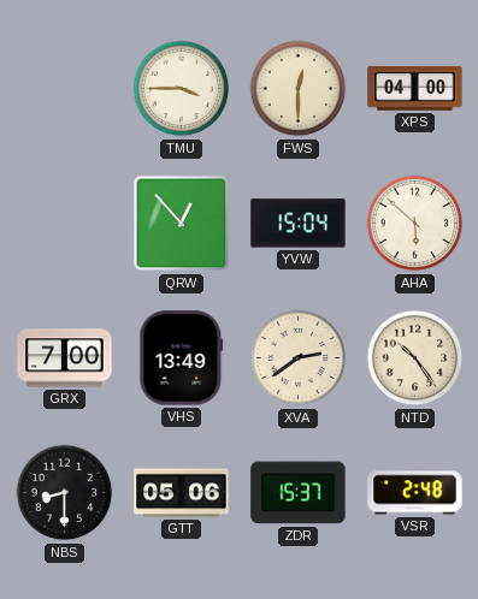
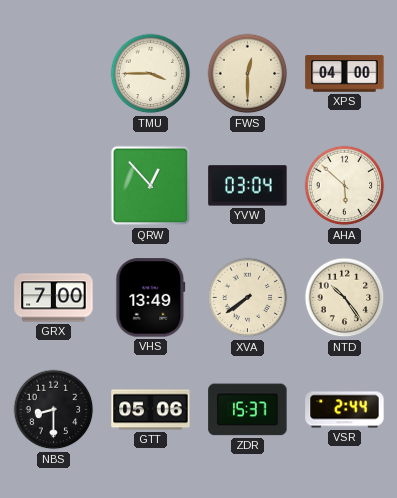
YVW: 15:04 -> 03:04
XVA: 2:39 -> 7:39
VSR: 2:48 -> 2:44
